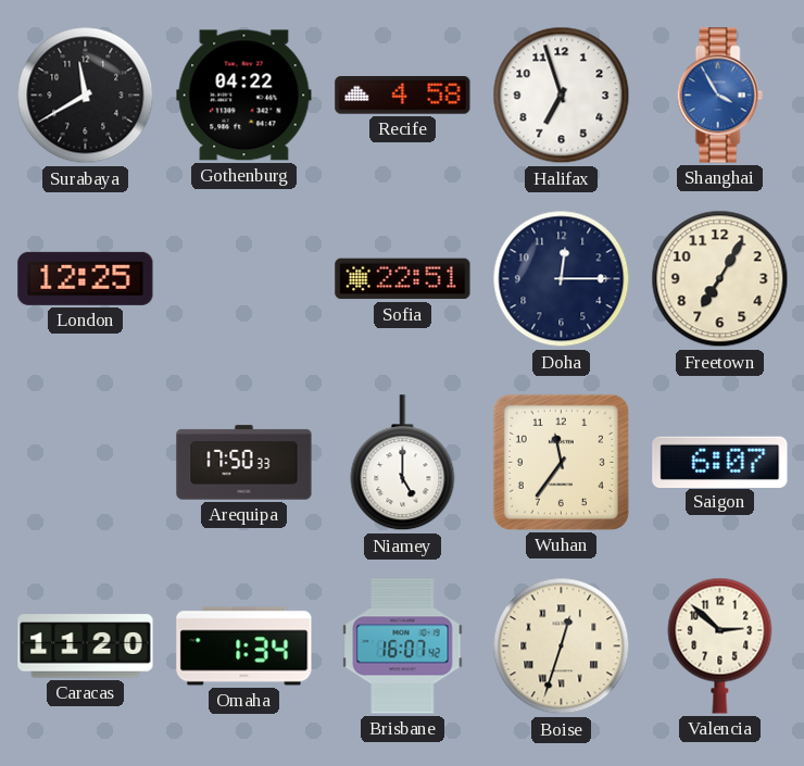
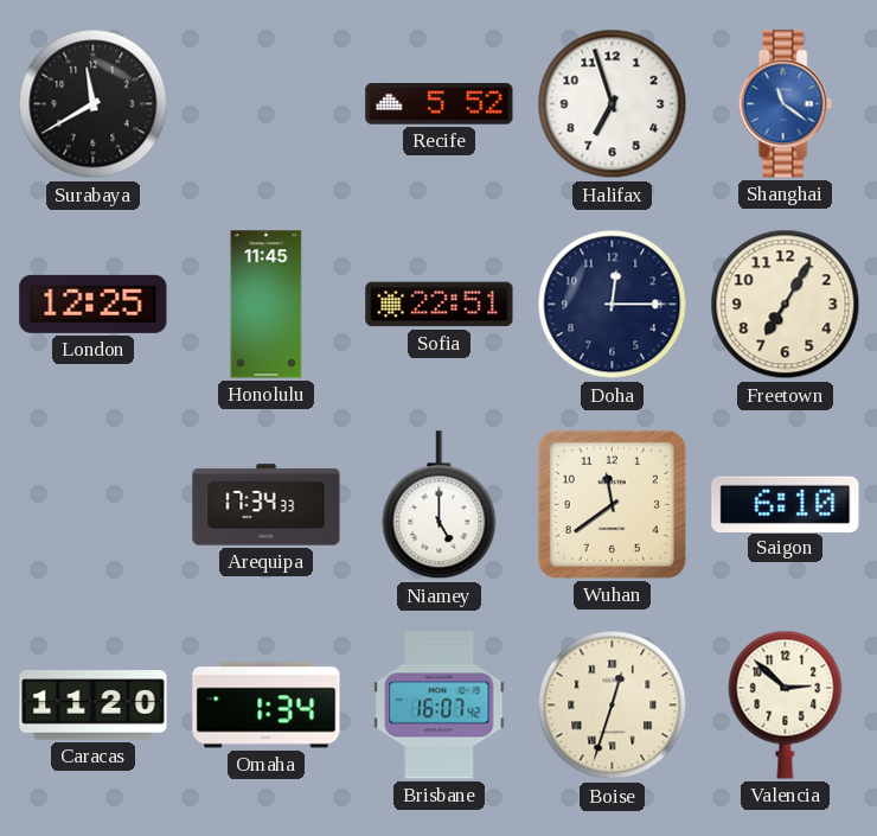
Gothenburg: 04:22 -> none
Recife: 4:58 -> 5:52
Shanghai: 3:55 -> 11:21
Honolulu: none -> 11:45
Arequipa: 17:50 -> 17:34
Wuhan: 11:36 -> 11:39
Saigon: 6:07 -> 6:10
